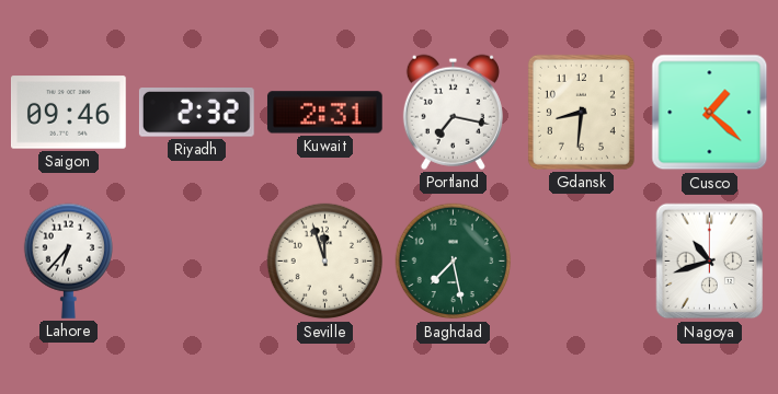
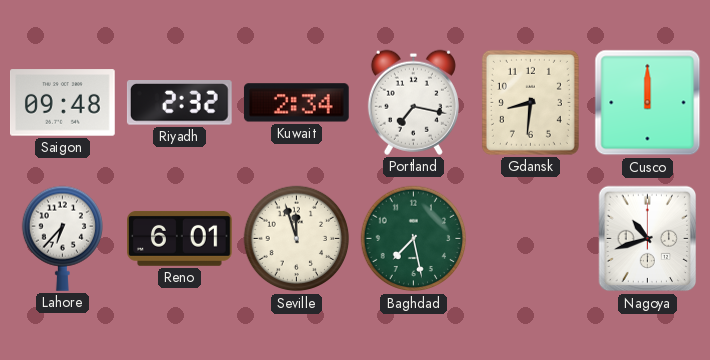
Saigon: 09:46 -> 09:48
Kuwait: 2:31 -> 2:34
Cusco: 1:22 -> 12:00
Reno: none -> 6:01
